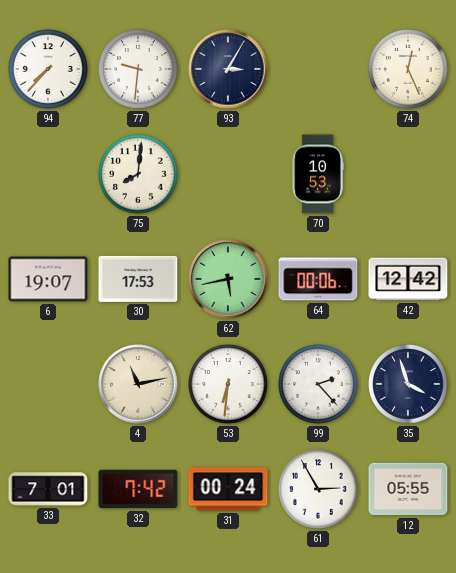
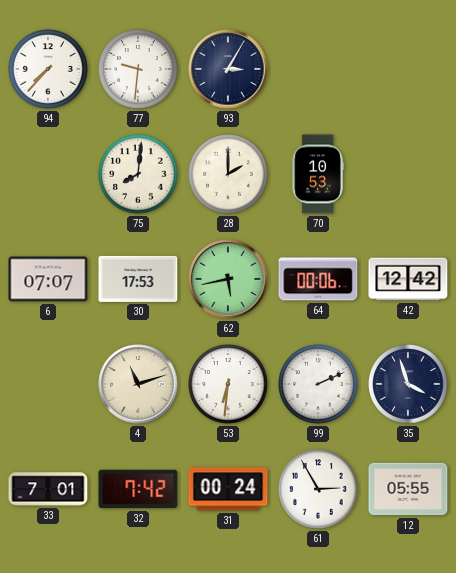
74: 12:26 -> none
28: none -> 2:00
6: 19:07 -> 07:07
4: 11:13 -> 11:12
99: 2:23 -> 2:11
